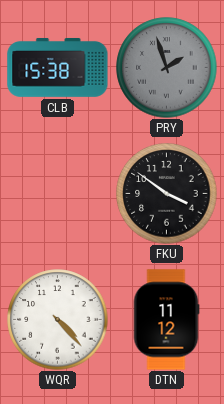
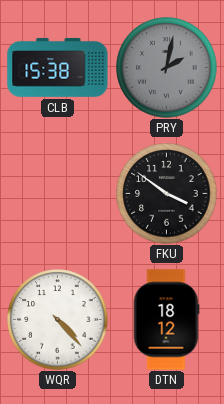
PRY: 1:57 -> 2:02
DTN: 11:12 -> 18:12
